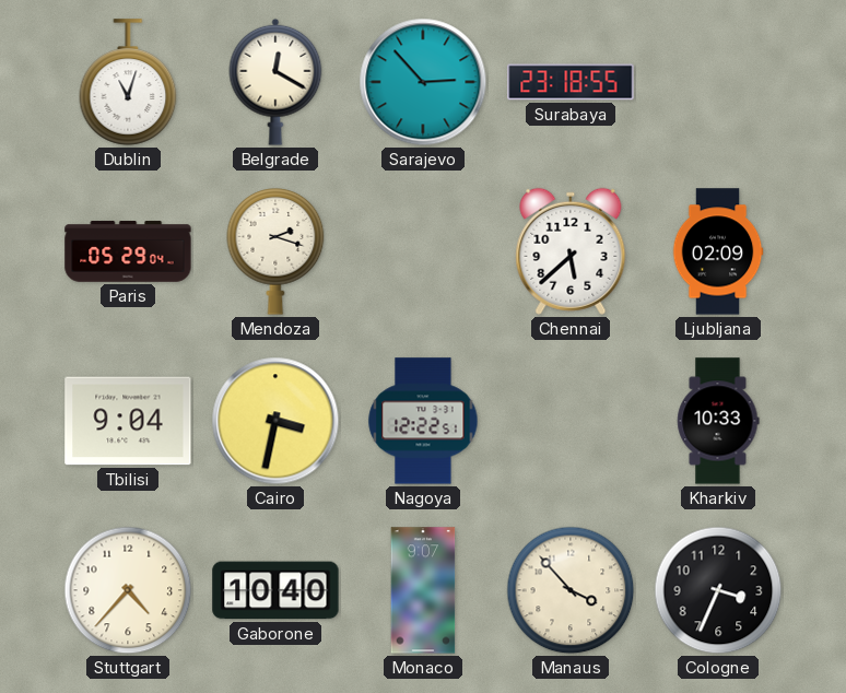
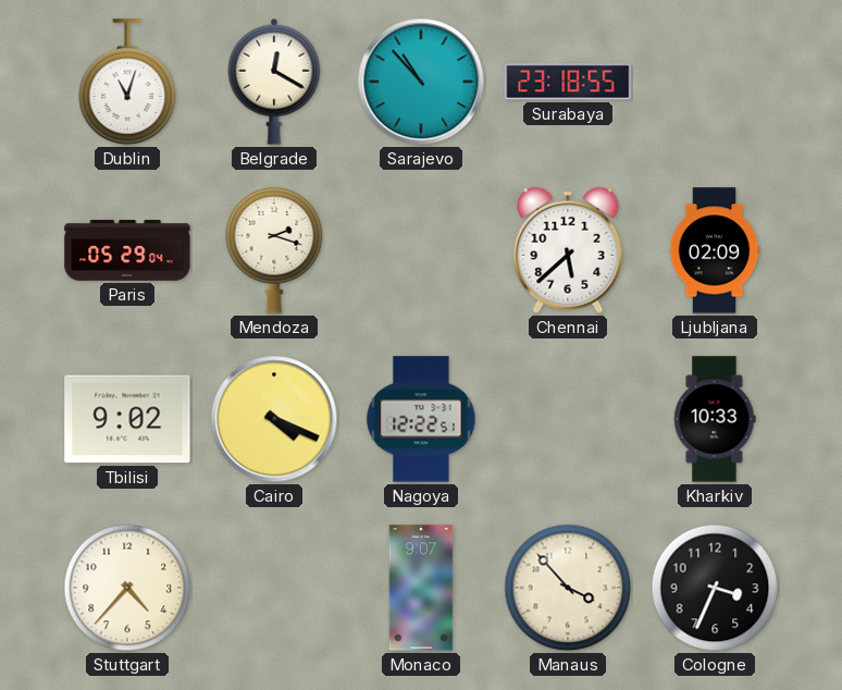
Sarajevo: 2:53 -> 10:53
Tbilisi: 9:04 -> 9:02
Cairo: 3:32 -> 4:19
Gaborone: 10:40 -> none
